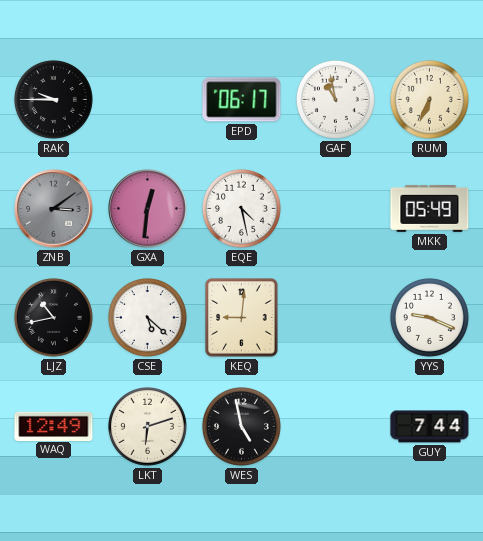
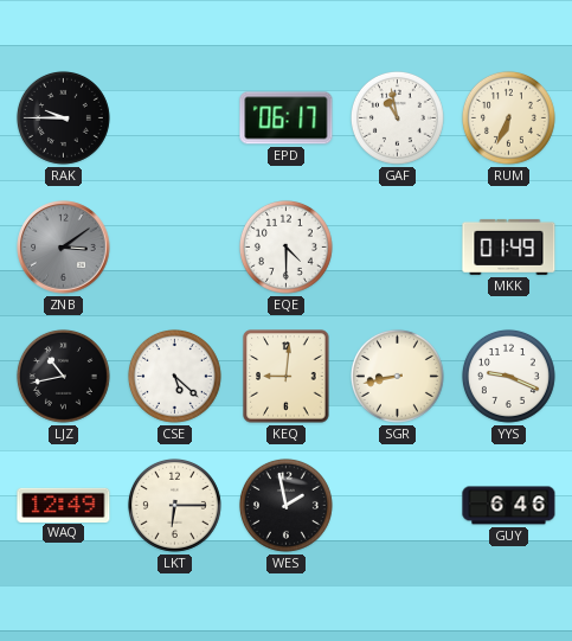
GXA: 12:31 -> none
EQE: 4:28 -> 4:30
MKK: 05:49 -> 01:49
SGR: none -> 8:43
LKT: 6:12 -> 6:15
WES: 4:58 -> 1:58
GUY: 7:44 -> 6:46
